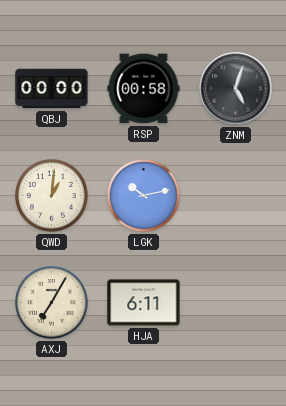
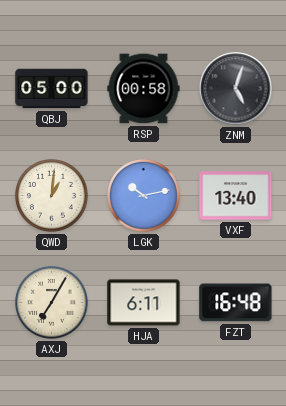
QBJ: 00:00 -> 05:00
VXF: none -> 13:40
FZT: none -> 16:48
